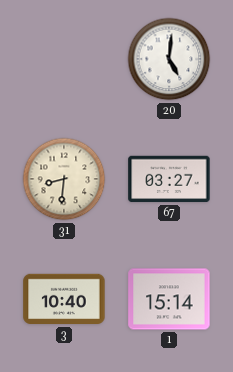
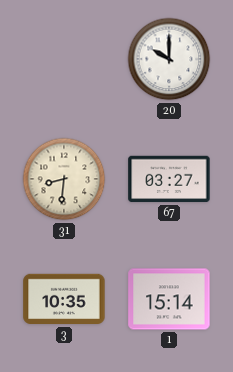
20: 5:01 -> 10:00
3: 10:40 -> 10:35
